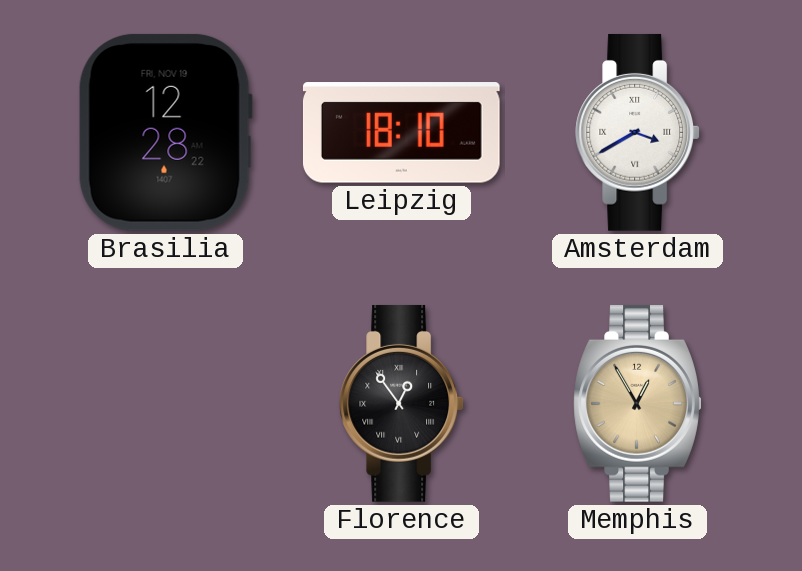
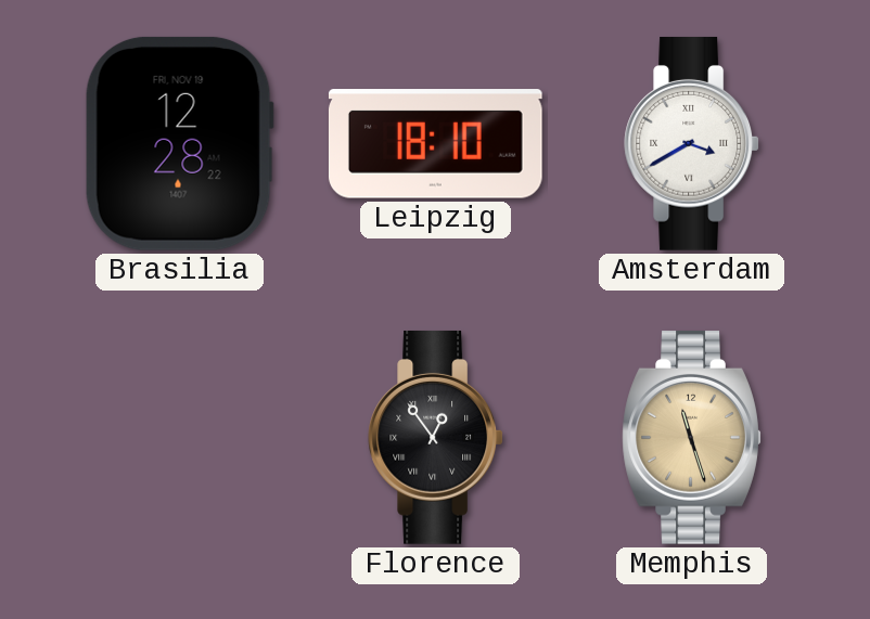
Memphis: 12:55 -> 11:27
